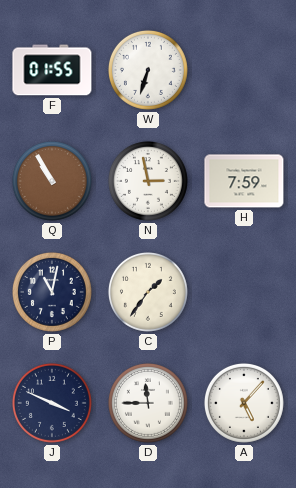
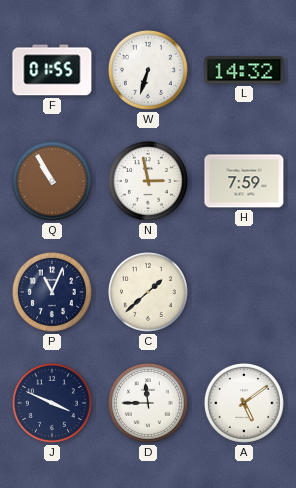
L: none -> 14:32
P: 11:02 -> 11:04
C: 1:36 -> 1:38
A: 5:07 -> 5:09
